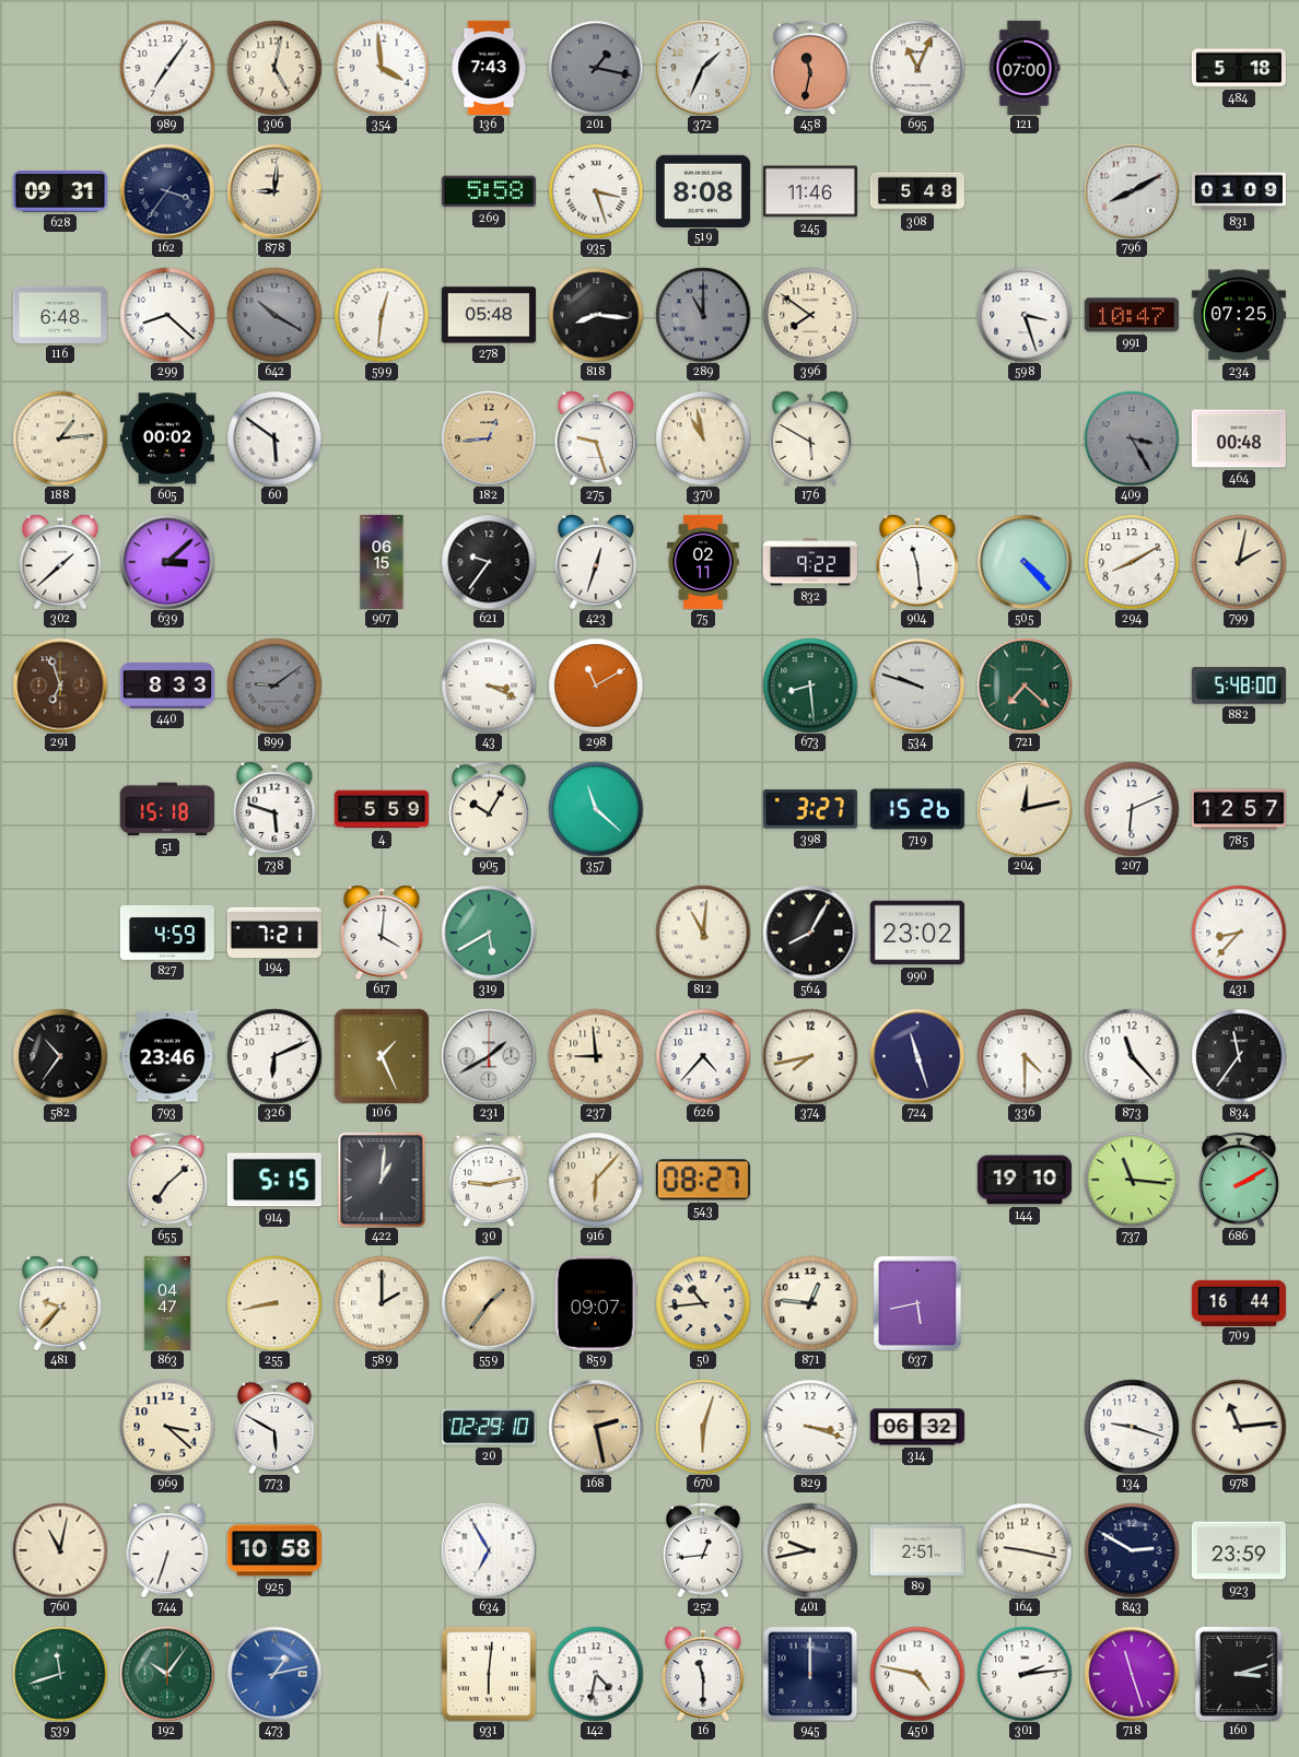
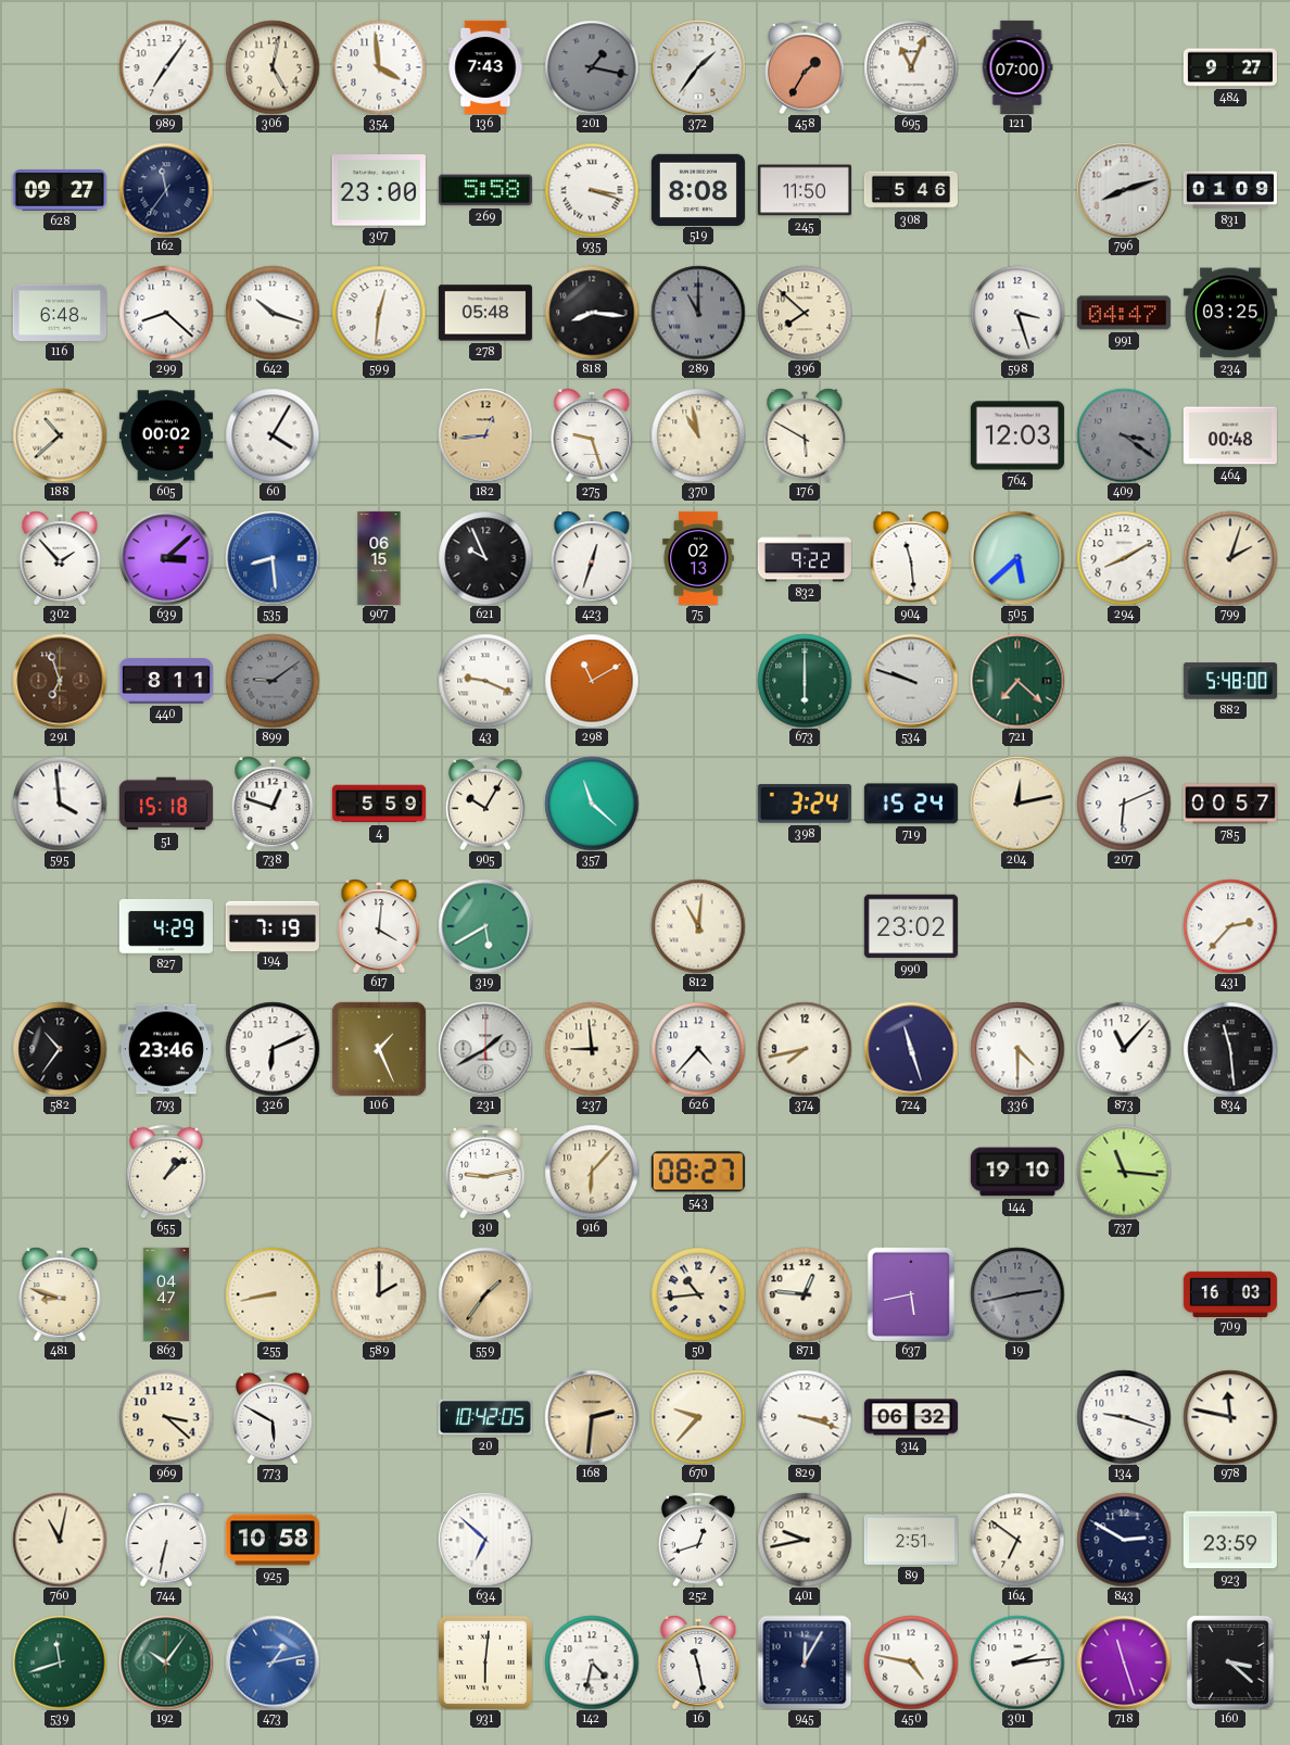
372: 1:34 -> 1:36
458: 11:32 -> 1:35
484: 5:18 -> 9:27
628: 09:31 -> 09:27
162: 3:36 -> 11:36
878: 9:01 -> none
307: none -> 23:00
935: 3:27 -> 3:18
245: 11:46 -> 11:50
308: 5:48 -> 5:46
796: 8:10 -> 8:12
642: 10:20 -> 10:18
642 dial: grey -> white
396: 7:51 -> 7:52
991: 10:47 -> 04:47
234: 07:25 -> 03:25
188: 1:14 -> 10:38
60: 5:51 -> 4:05
764: none -> 12:03
409: 3:25 -> 3:21
302: 1:38 -> 1:53
535: none -> 8:29
621: 9:36 -> 9:56
75: 02:11 -> 02:13
505: 4:23 -> 5:38
799: 2:02 -> 2:03
440: 8:33 -> 8:11
43: 3:19 -> 9:19
673: 8:29 -> 6:00
595: none -> 3:59
738: 5:48 -> 12:48
398: 3:27 -> 3:24
719: 15:26 -> 15:24
785: 12:57 -> 00:57
827: 4:59 -> 4:29
194: 7:21 -> 7:19
564: 8:05 -> none
431: 8:37 -> 2:37
873: 11:23 -> 11:07
834: 11:36 -> 11:29
655: 7:08 -> 1:08
914: 5:15 -> none
422: 1:01 -> none
686: 2:10 -> none
481: 9:37 -> 8:48
859: 09:07 -> none
19: none -> 2:43
709: 16:44 -> 16:03
20: 02:29 -> 10:42
168: 2:28 -> 2:31
670: 6:03 -> 9:37
978: 11:14 -> 11:47
744: 6:33 -> 6:32
634: 6:55 -> 6:52
252: 12:44 -> 12:42
164: 9:17 -> 6:51
16: 11:30 -> 11:28
945: 12:00 -> 12:05
160: 3:12 -> 3:22
